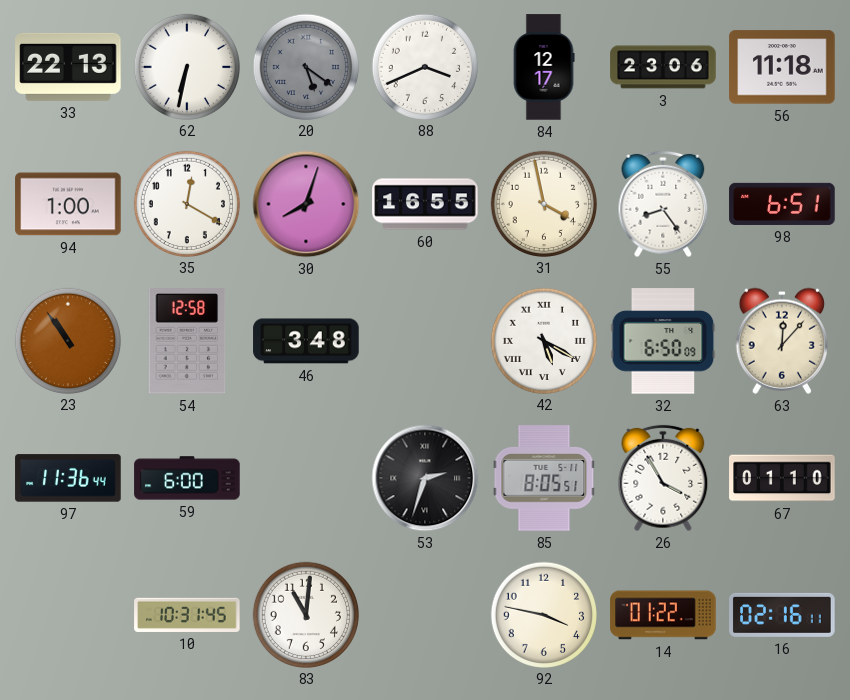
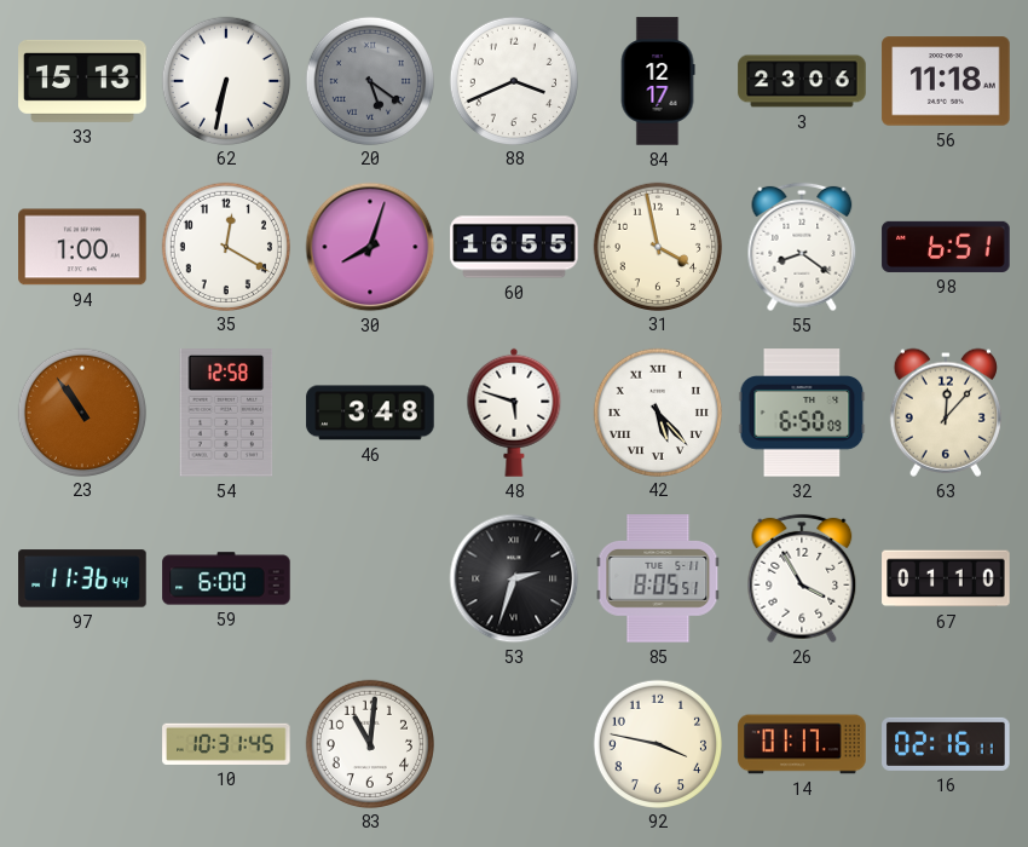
33: 22:13 -> 15:13
55: 8:24 -> 8:21
48: none -> 5:48
42: 5:20 -> 5:23
14: 01:22 -> 01:17
